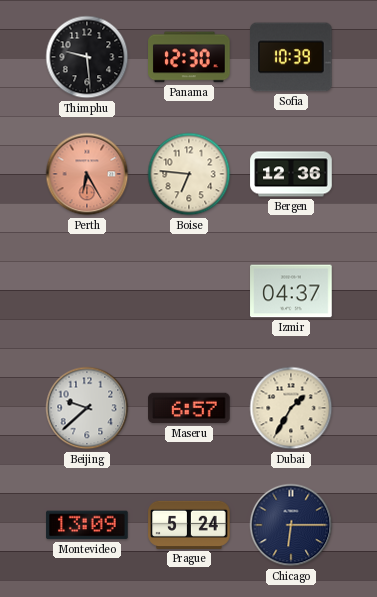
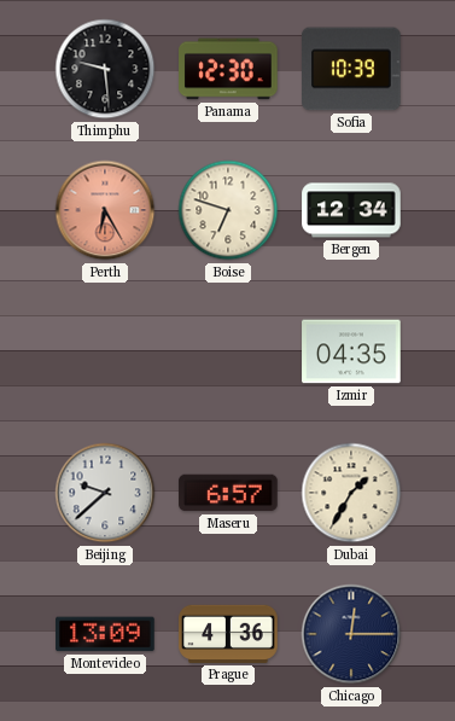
Boise: 6:46 -> 6:48
Bergen: 12:36 -> 12:34
Izmir: 04:37 -> 04:35
Prague: 5:24 -> 4:36
Chicago: 6:15 -> 12:15
